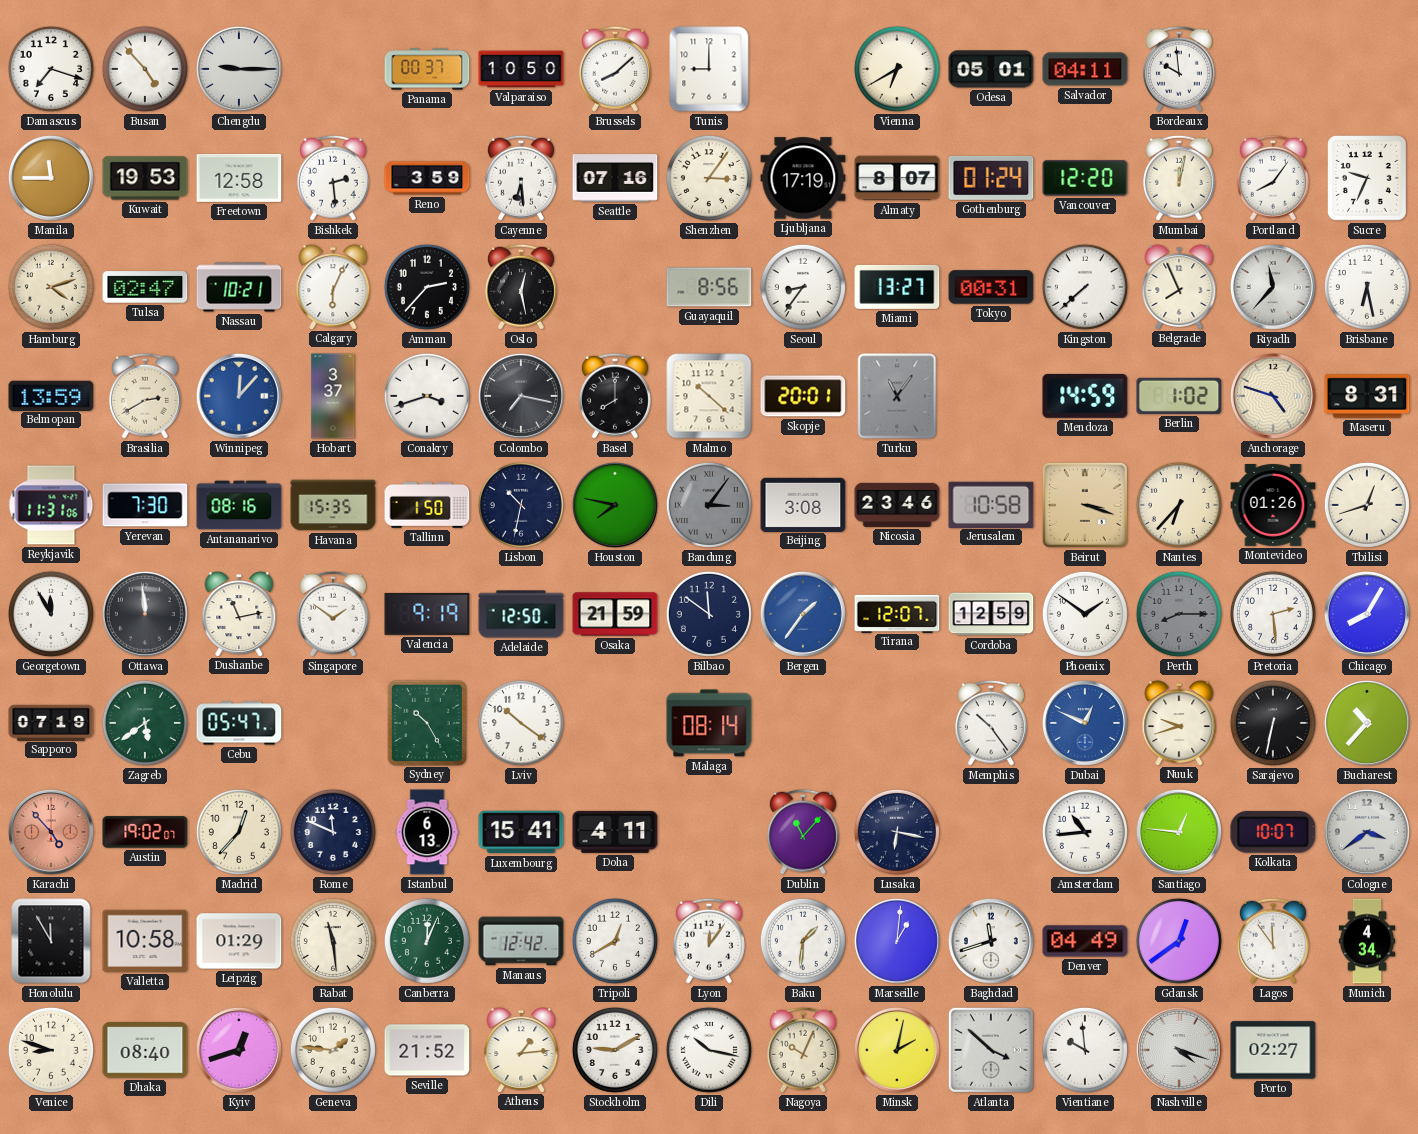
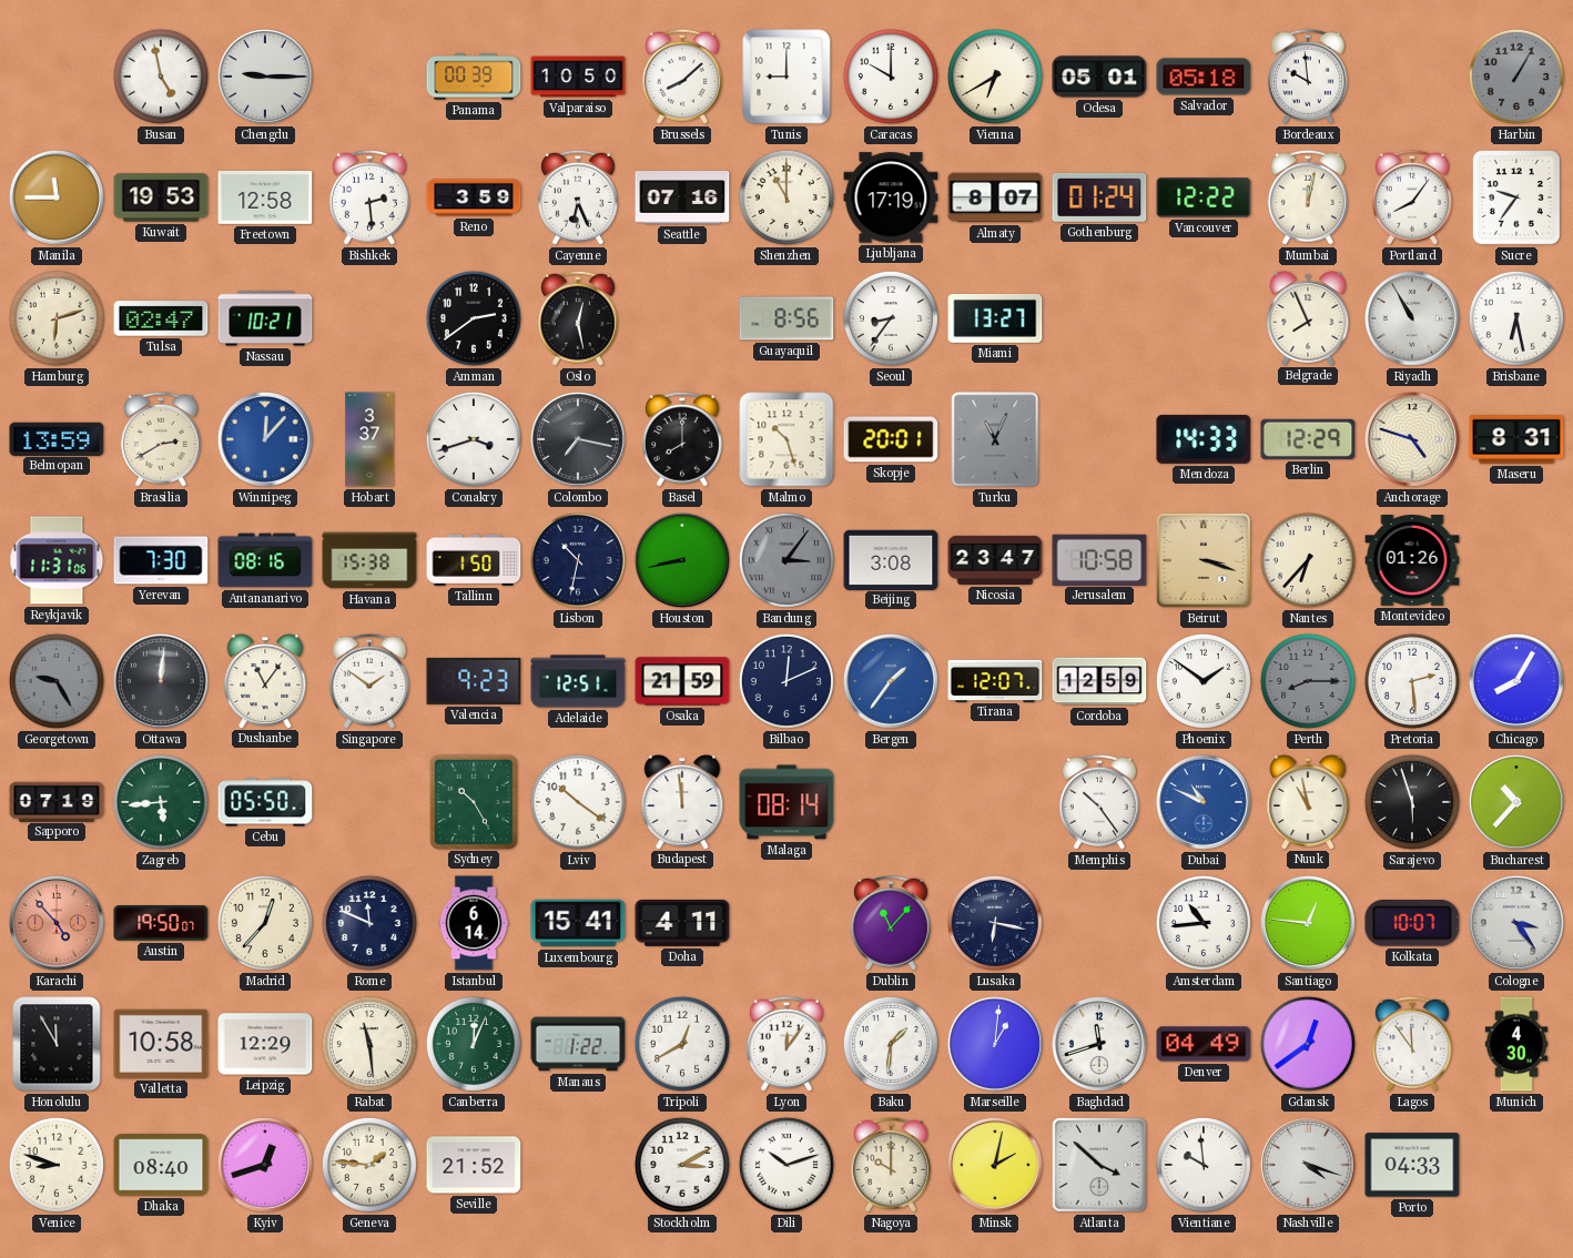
Damascus: 7:18 -> none
Busan: 4:53 -> 4:58
Panama: 00:37 -> 00:39
Caracas: none -> 10:00
Salvador: 04:11 -> 05:18
Harbin: none -> 1:05
Cayenne: 6:29 -> 6:26
Shenzhen: 3:06 -> 11:00
Vancouver: 12:20 -> 12:22
Sucre: 9:34 -> 9:36
Hamburg: 4:12 -> 6:12
Calgary: 6:04 -> none
Amman: 2:37 -> 2:39
Tokyo: 00:31 -> none
Kingston: 7:38 -> none
Riyadh: 11:37 -> 10:55
Malmo: 10:22 -> 10:27
Turku: 11:06 -> 11:04
Mendoza: 14:59 -> 14:33
Berlin: 1:02 -> 12:29
Havana: 15:35 -> 15:38
Houston: 7:47 -> 8:43
Nicosia: 23:46 -> 23:47
Tbilisi: 12:42 -> none
Georgetown: 11:55 -> 9:25
Georgetown dial: white -> grey
Ottawa: 11:59 -> 12:01
Dushanbe: 11:13 -> 11:06
Valencia: 9:19 -> 9:23
Adelaide: 12:50 -> 12:51
Bilbao: 11:51 -> 12:11
Zagreb: 5:39 -> 5:44
Cebu: 05:47 -> 05:50
Budapest: none -> 11:59
Dubai: 12:49 -> 10:49
Nuuk: 9:42 -> 10:58
Sarajevo: 6:32 -> 5:57
Austin: 19:02 -> 19:50
Istanbul: 6:13 -> 6:14
Cologne: 3:39 -> 3:24
Leipzig: 01:29 -> 12:29
Manaus: 12:42 -> 1:22
Munich: 4:34 -> 4:30
Athens: 1:14 -> none
Stockholm: 9:10 -> 3:10
Dili: 10:17 -> 10:12
Nagoya: 10:04 -> 10:00
Porto: 02:27 -> 04:33
